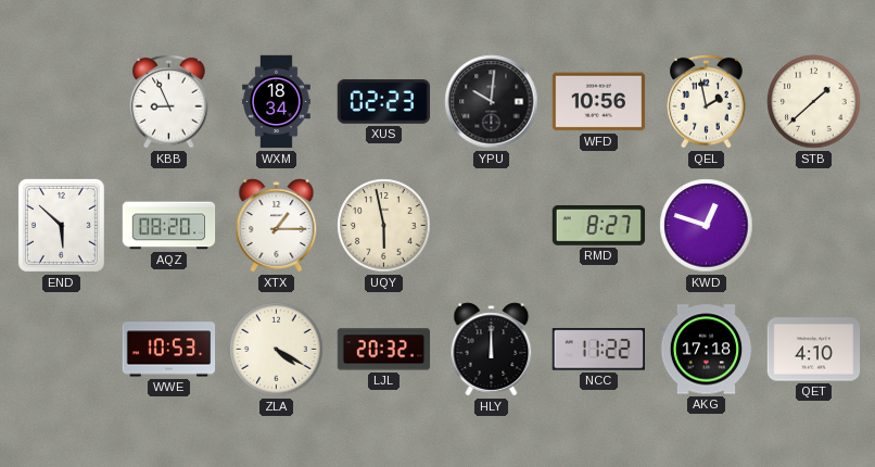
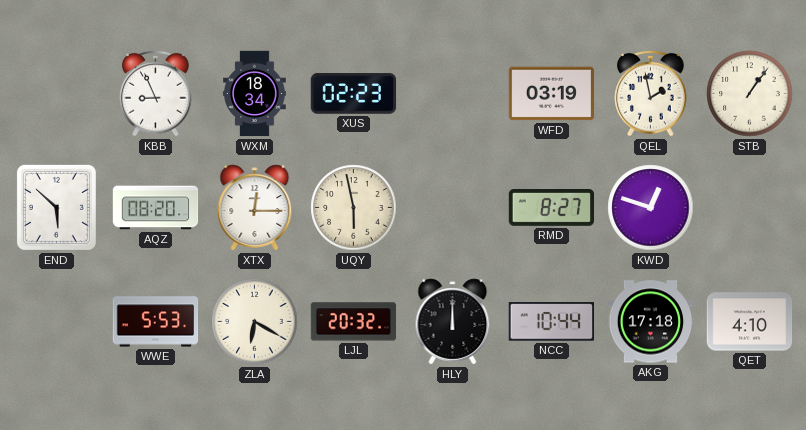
YPU: 10:01 -> none
WFD: 10:56 -> 03:19
STB: 1:38 -> 1:06
XTX: 1:15 -> 12:15
WWE: 10:53 -> 5:53
ZLA: 4:20 -> 6:20
NCC: 11:22 -> 10:44
